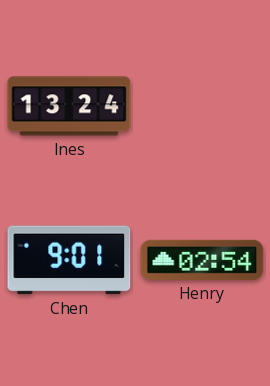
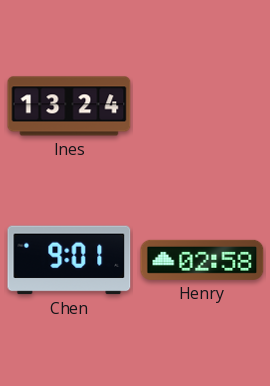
Henry: 02:54 -> 02:58
